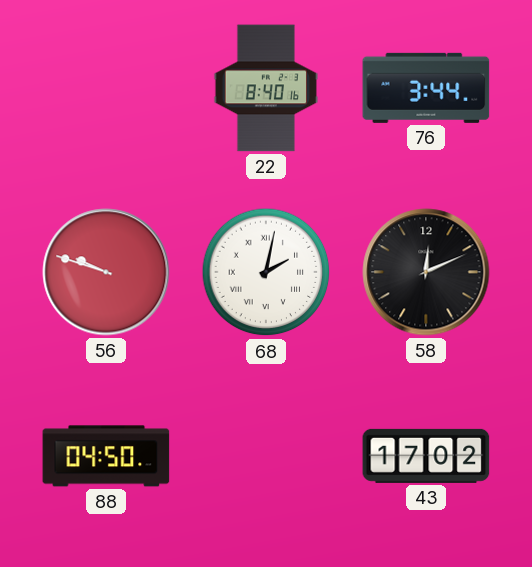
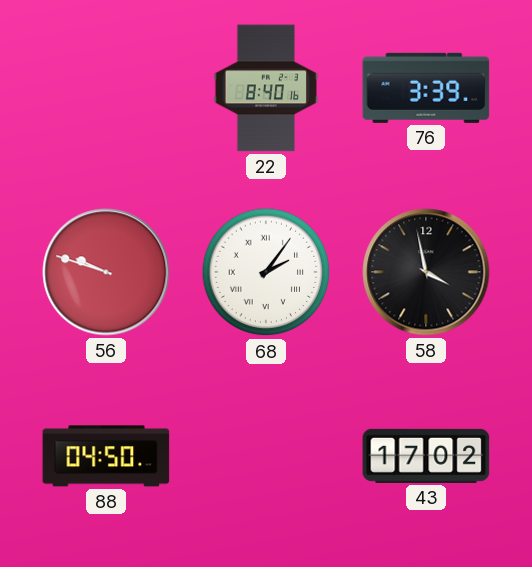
76: 3:44 -> 3:39
68: 2:02 -> 2:06
58: 12:11 -> 3:58
